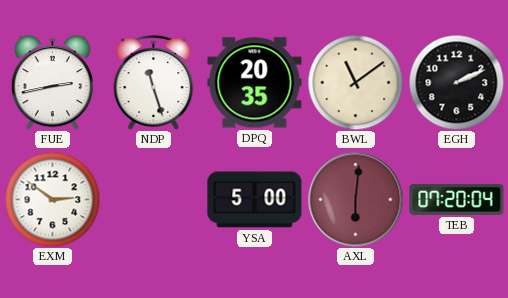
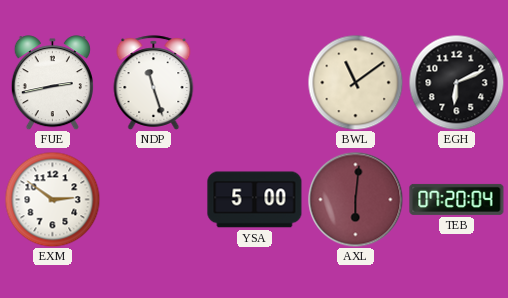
DPQ: 20:35 -> none
EGH: 2:11 -> 6:11
